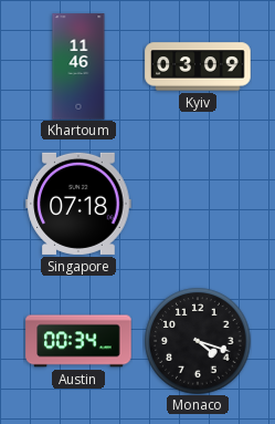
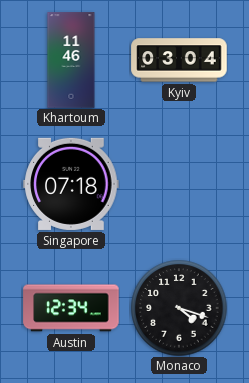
Kyiv: 03:09 -> 03:04
Austin: 00:34 -> 12:34
